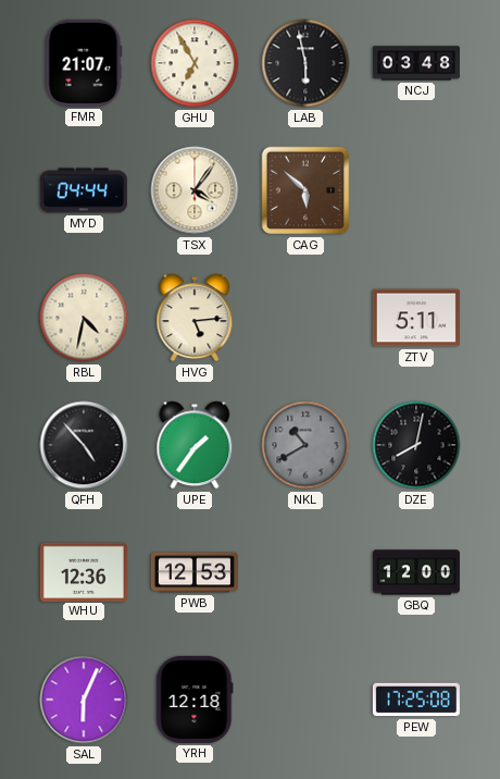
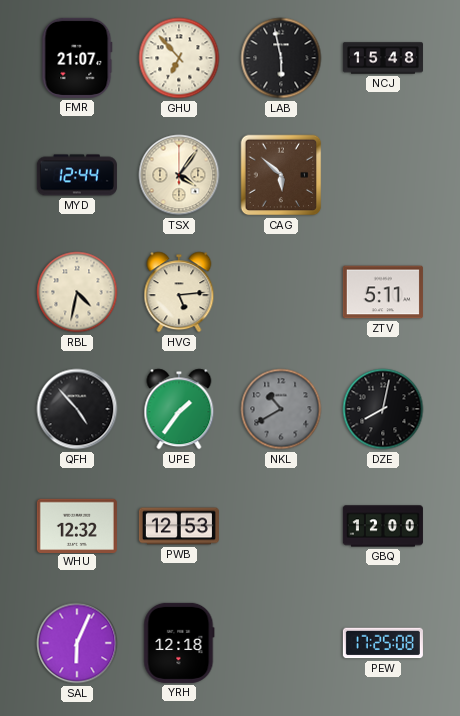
GHU: 6:55 -> 6:53
NCJ: 03:48 -> 15:48
MYD: 04:44 -> 12:44
WHU: 12:36 -> 12:32
